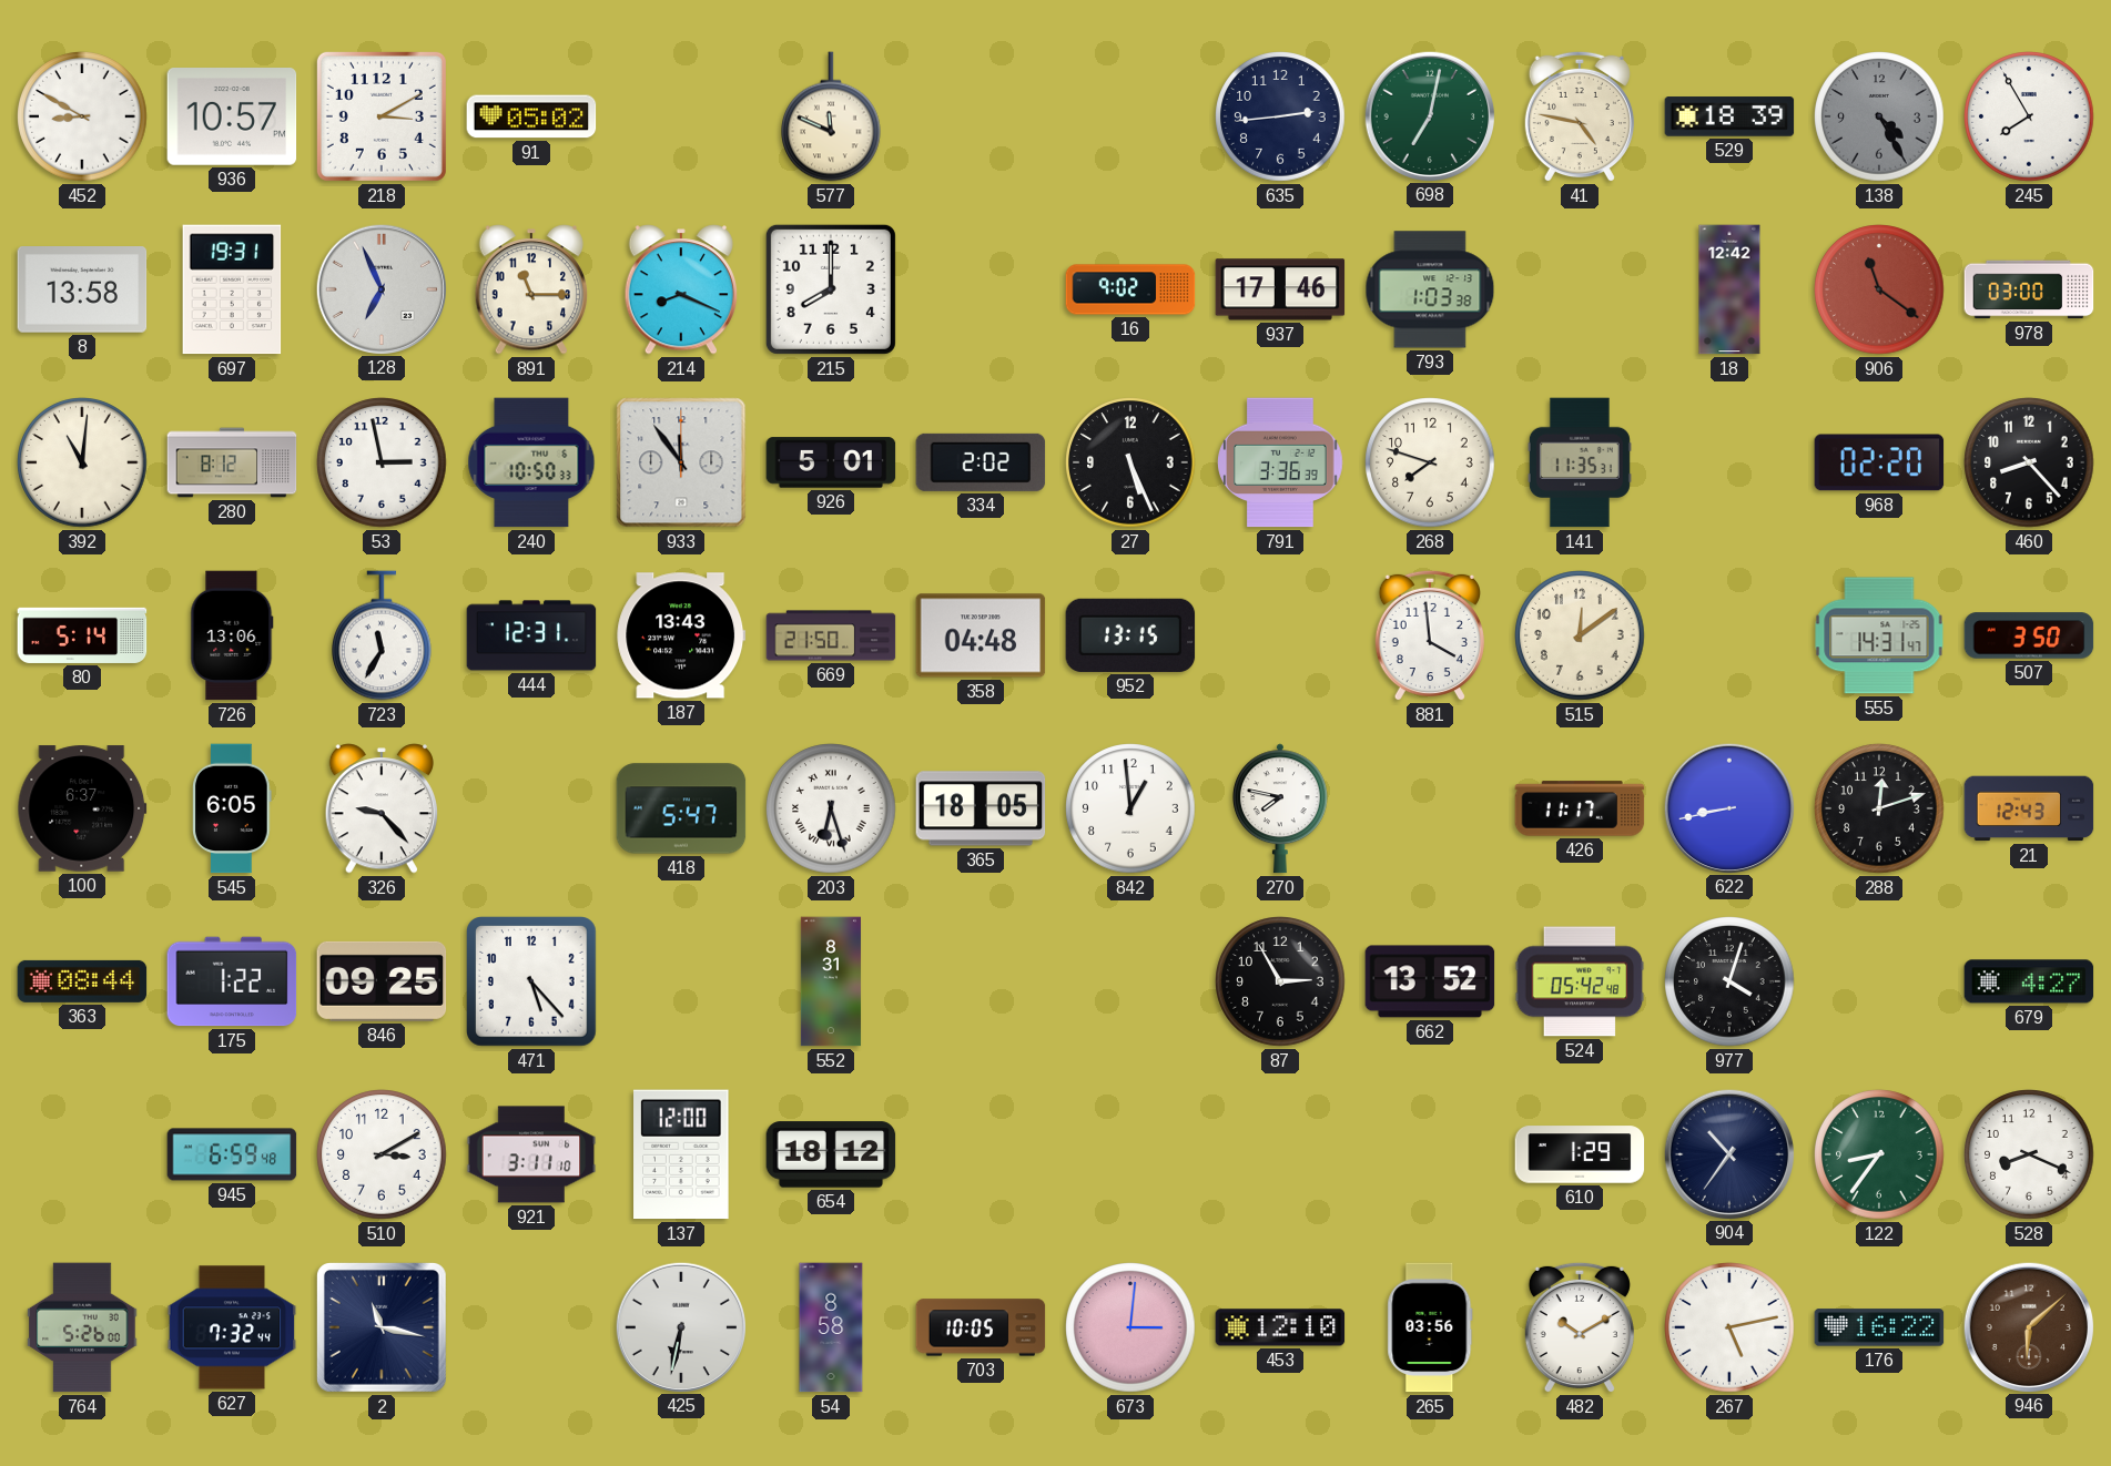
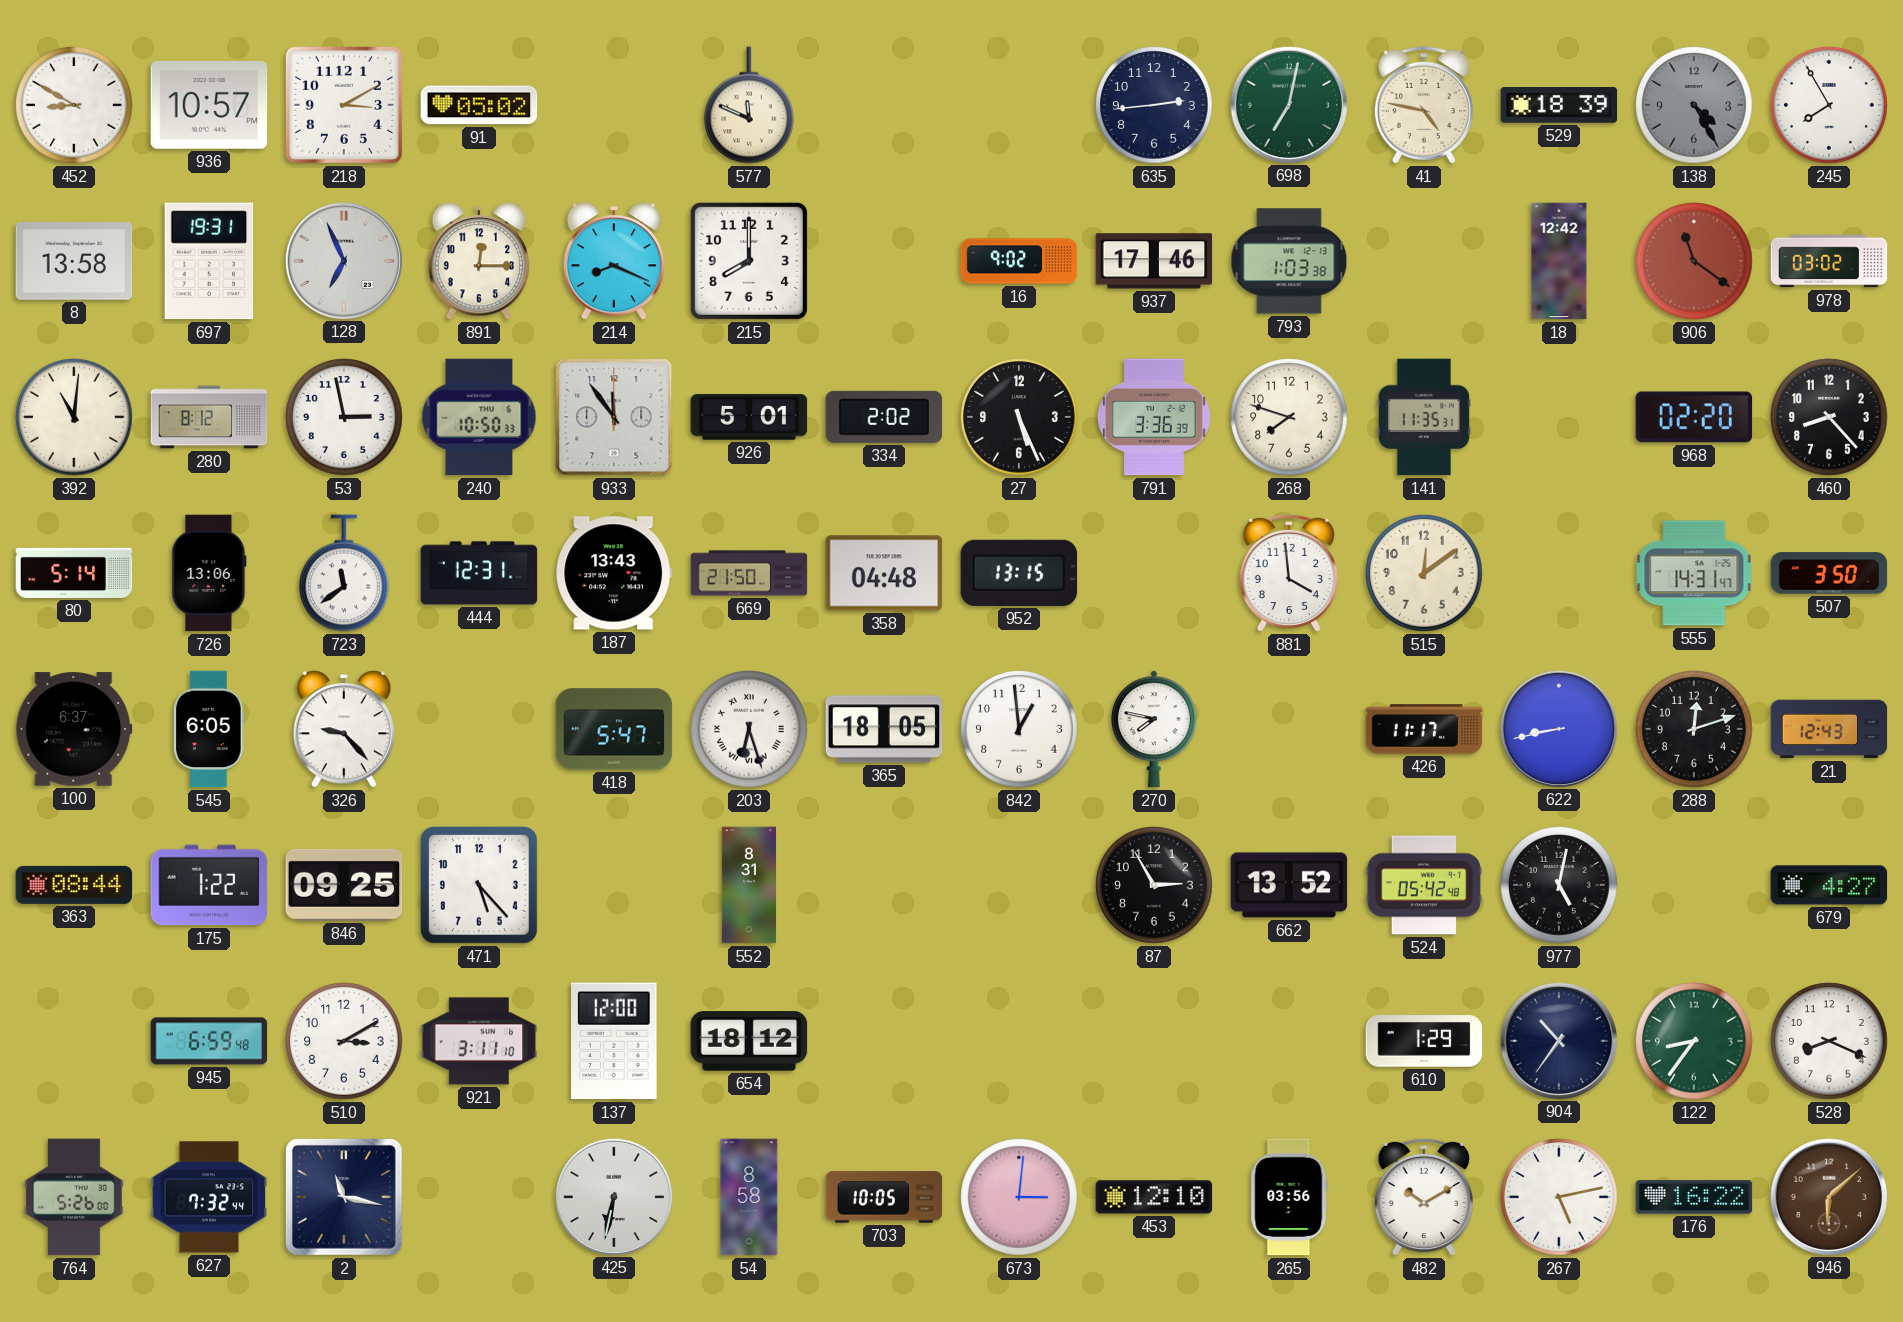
891: 11:15 -> 12:15
978: 03:00 -> 03:02
723: 11:35 -> 11:39
977: 4:03 -> 5:02
